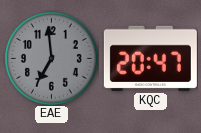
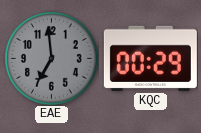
KQC: 20:47 -> 00:29
